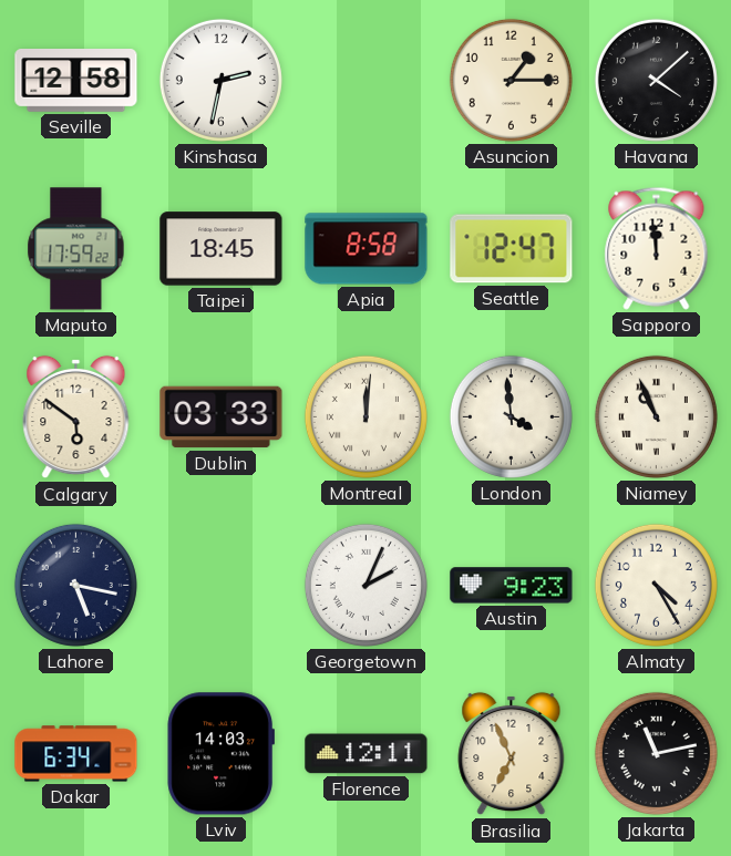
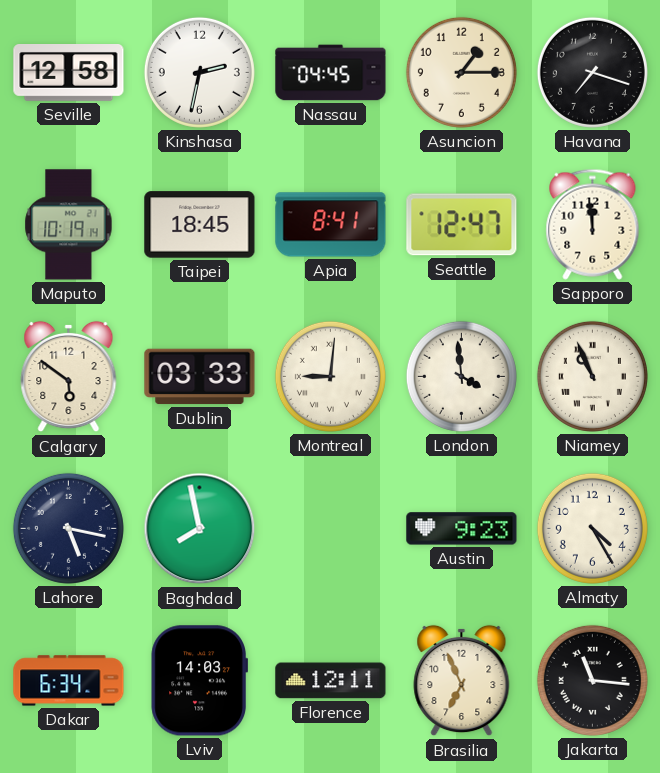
Nassau: none -> 04:45
Havana: 4:08 -> 7:18
Maputo: 17:59 -> 10:19
Apia: 8:58 -> 8:41
Montreal: 12:01 -> 9:01
Baghdad: none -> 7:58
Georgetown: 2:04 -> none
Jakarta: 11:13 -> 11:16
